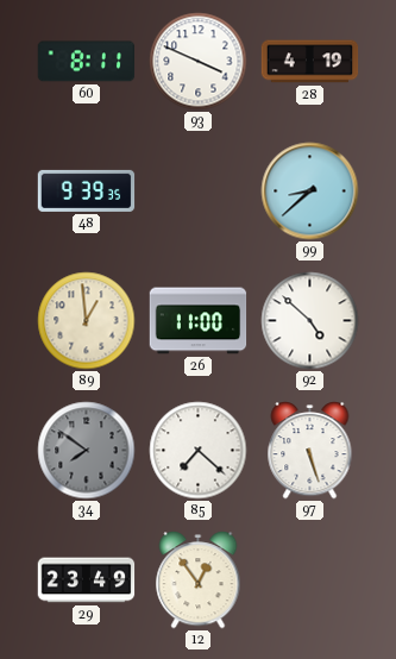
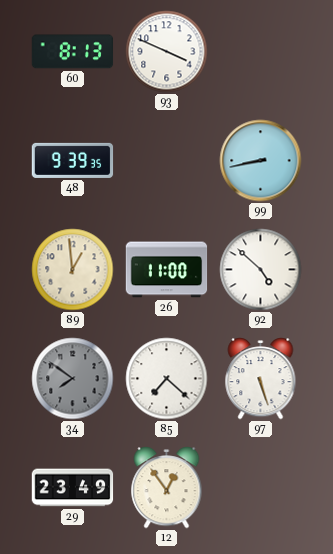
60: 8:11 -> 8:13
28: 4:19 -> none
99: 8:38 -> 8:43
